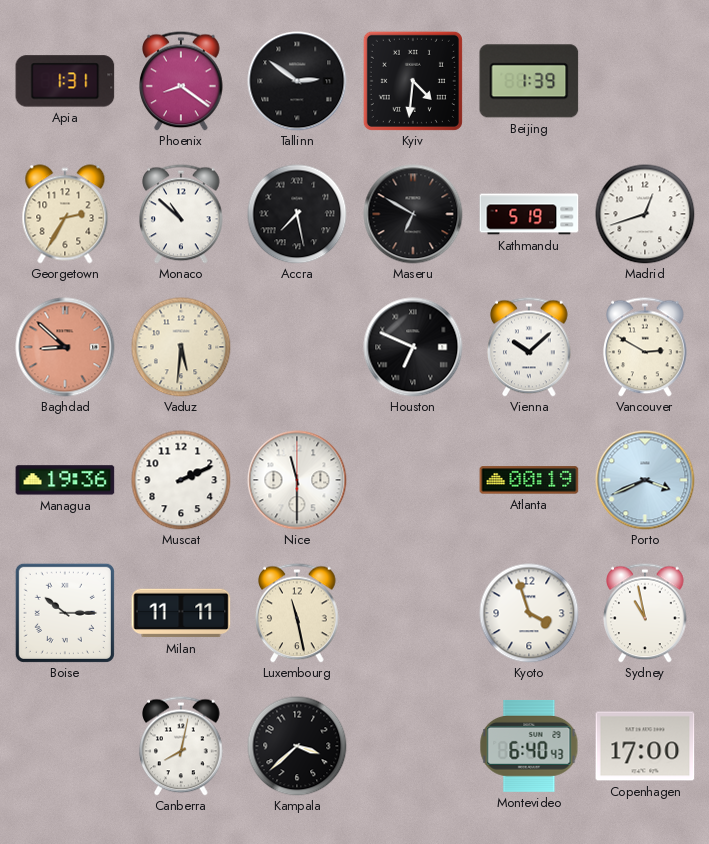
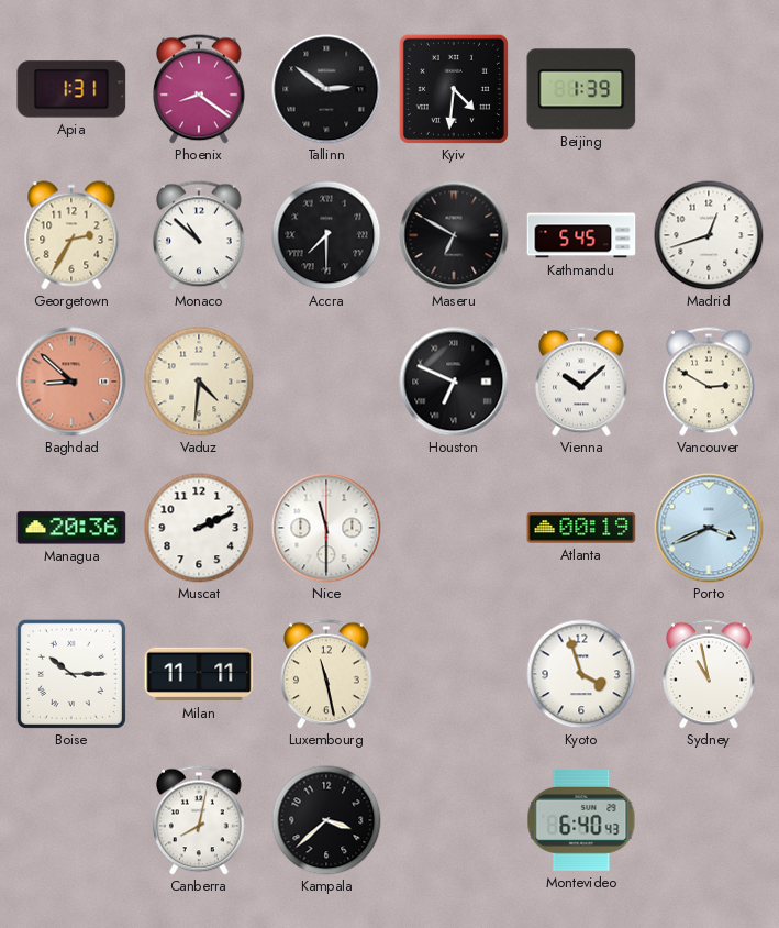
Accra: 7:28 -> 7:30
Kathmandu: 5:19 -> 5:45
Vaduz: 5:31 -> 4:31
Managua: 19:36 -> 20:36
Copenhagen: 17:00 -> none
